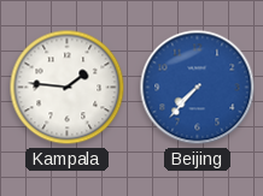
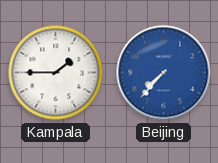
Kampala: 1:46 -> 1:45
